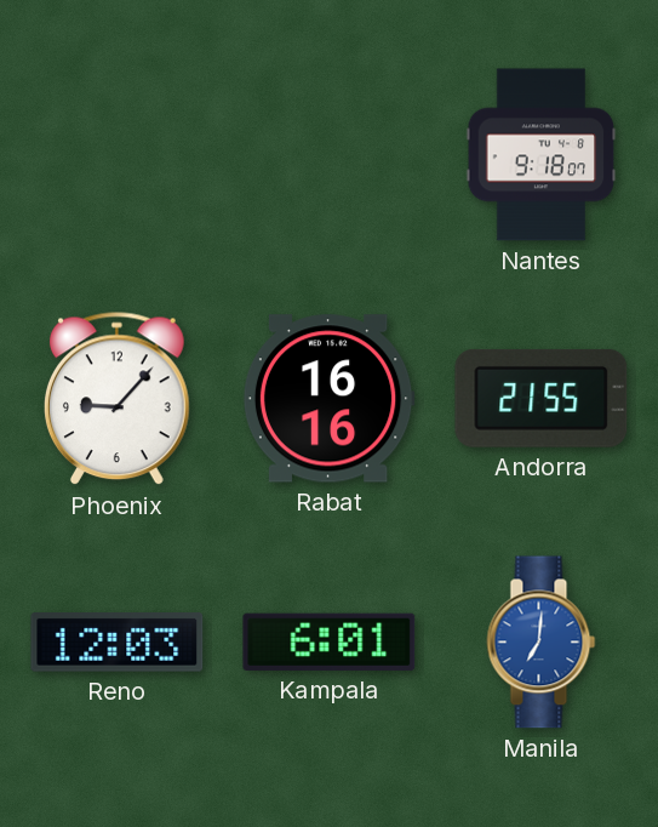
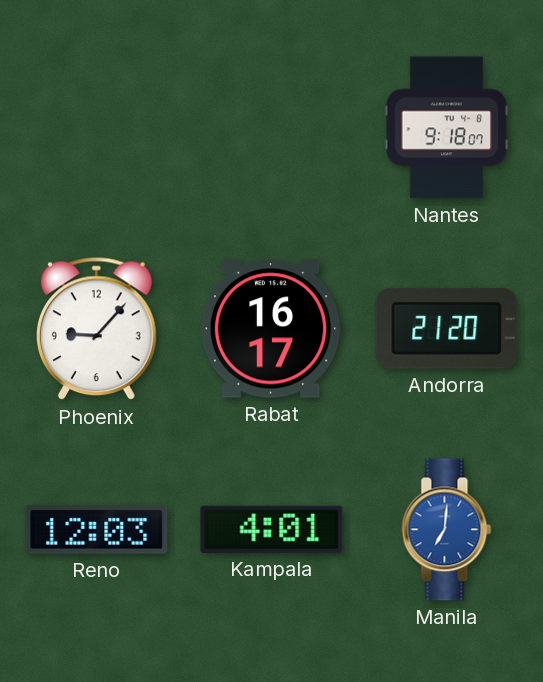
Rabat: 16:16 -> 16:17
Andorra: 21:55 -> 21:20
Kampala: 6:01 -> 4:01
